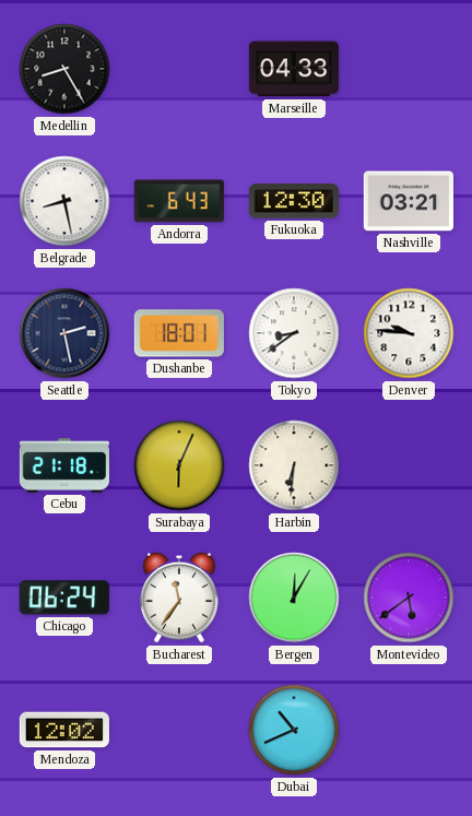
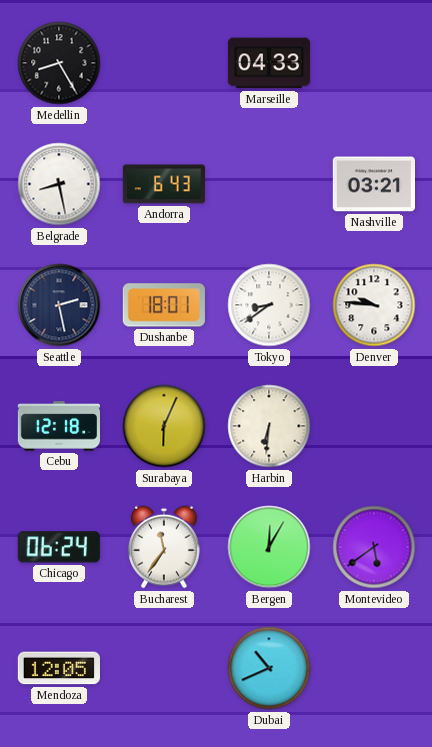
Fukuoka: 12:30 -> none
Cebu: 21:18 -> 12:18
Mendoza: 12:02 -> 12:05
